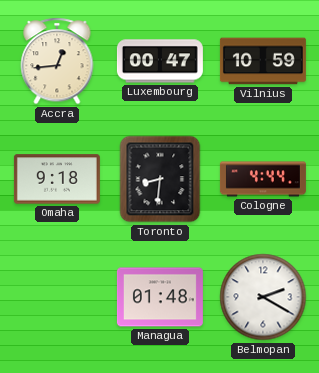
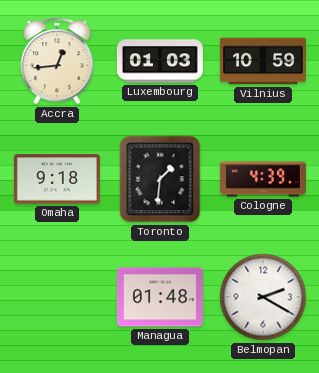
Luxembourg: 00:47 -> 01:03
Toronto: 8:31 -> 1:31
Cologne: 4:44 -> 4:39
